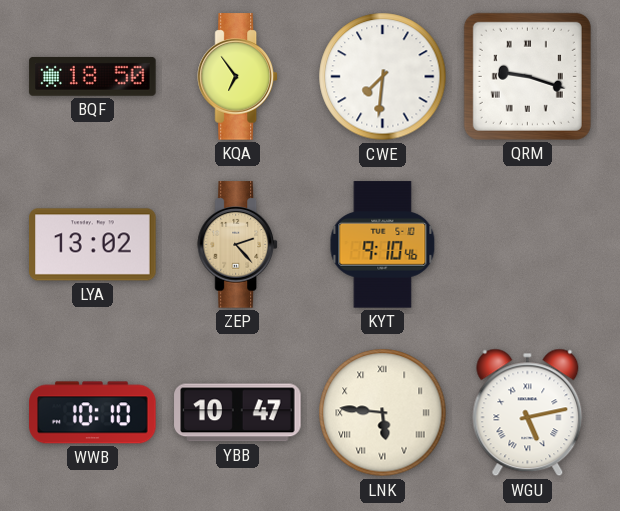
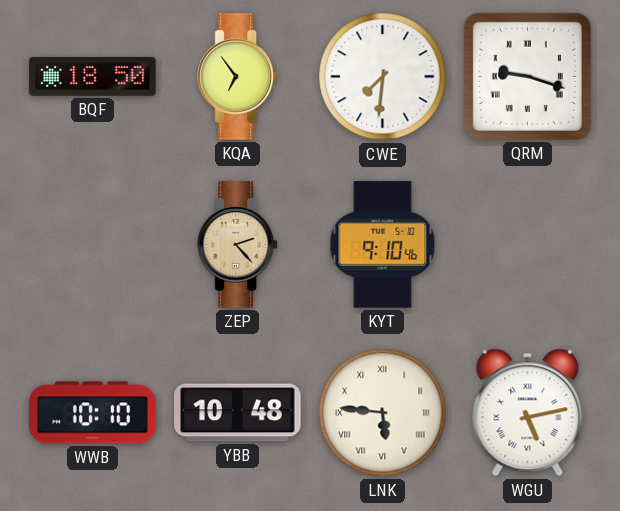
LYA: 13:02 -> none
YBB: 10:47 -> 10:48
